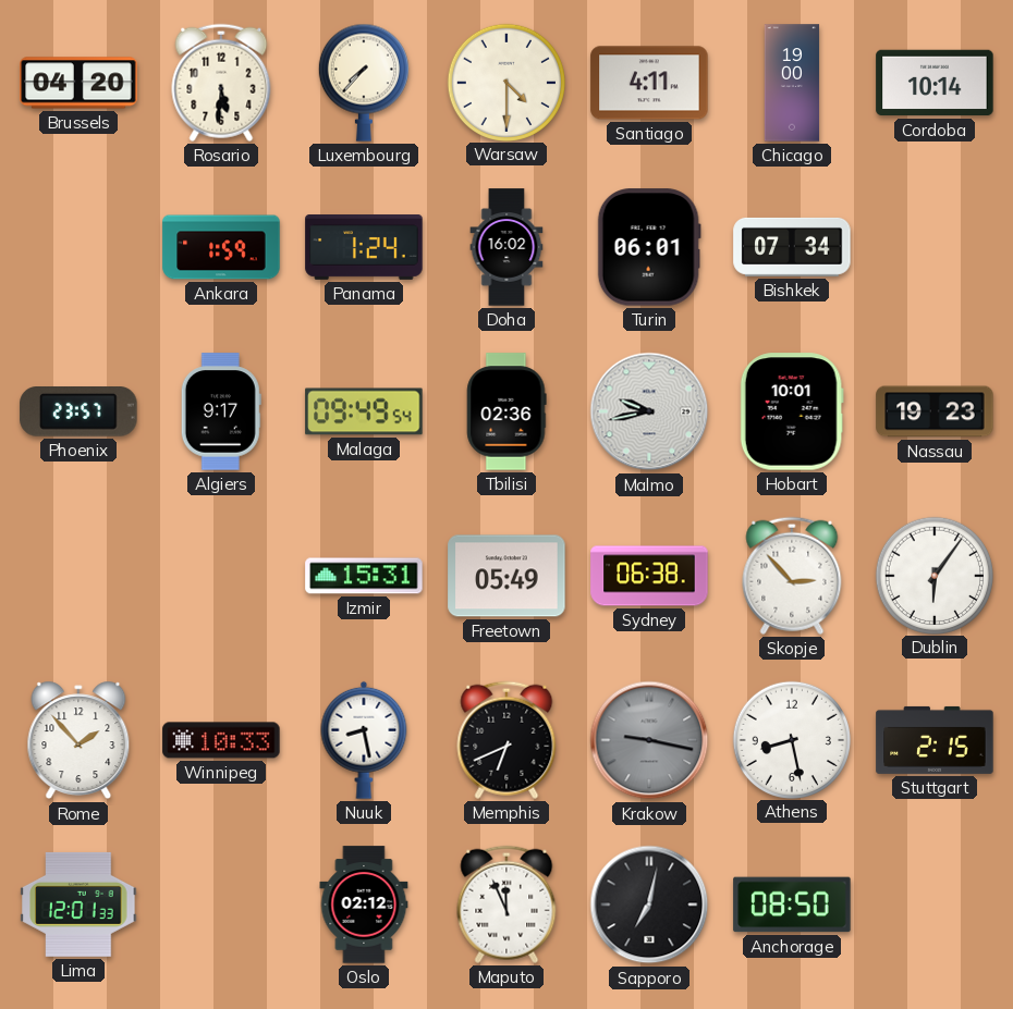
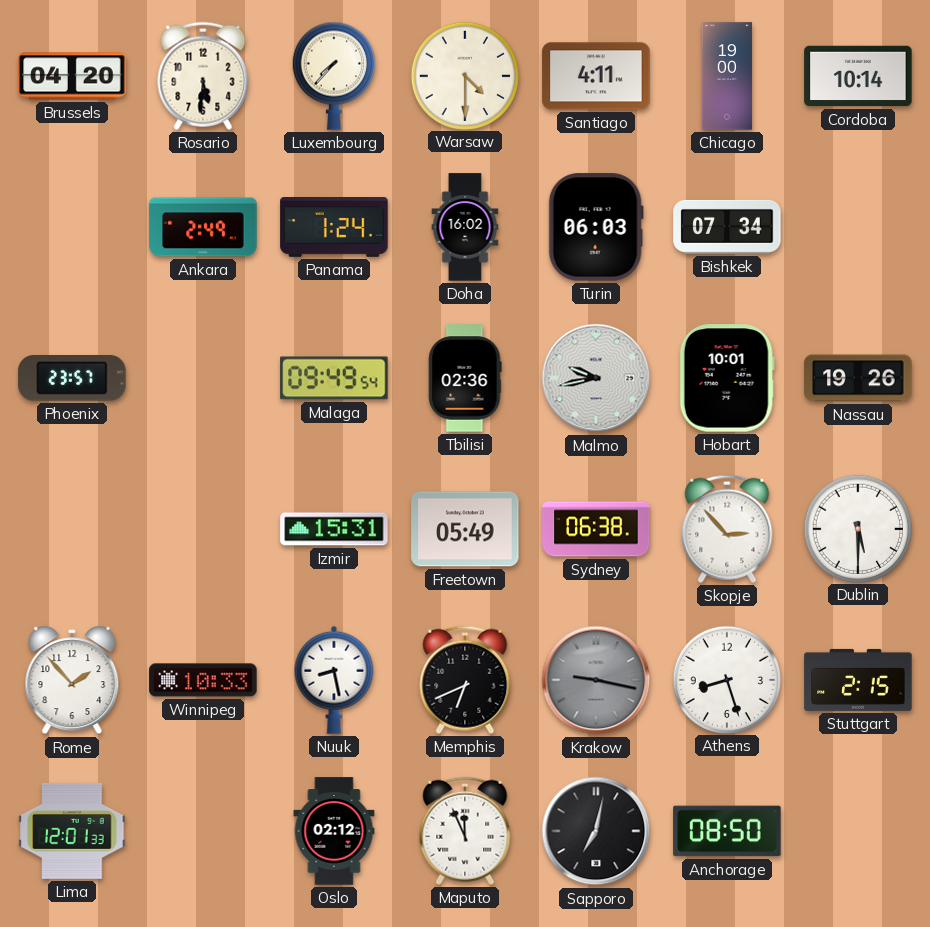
Ankara: 1:59 -> 2:49
Turin: 06:01 -> 06:03
Algiers: 9:17 -> none
Nassau: 19:23 -> 19:26
Dublin: 6:06 -> 5:30
Athens: 8:28 -> 8:27
